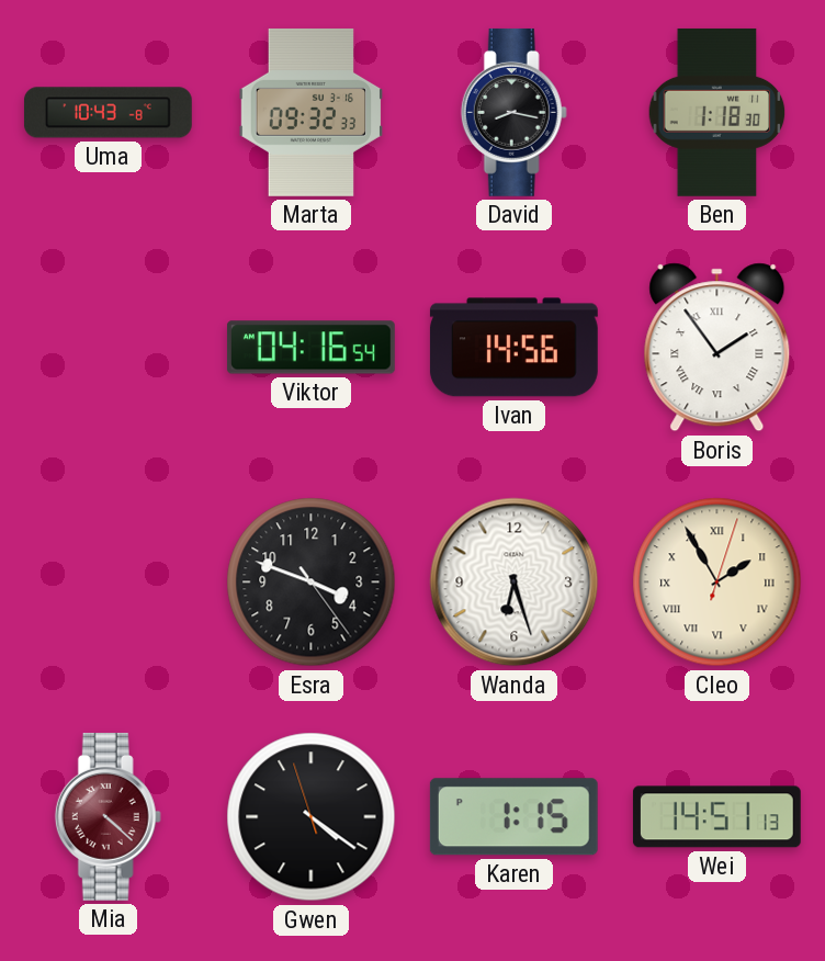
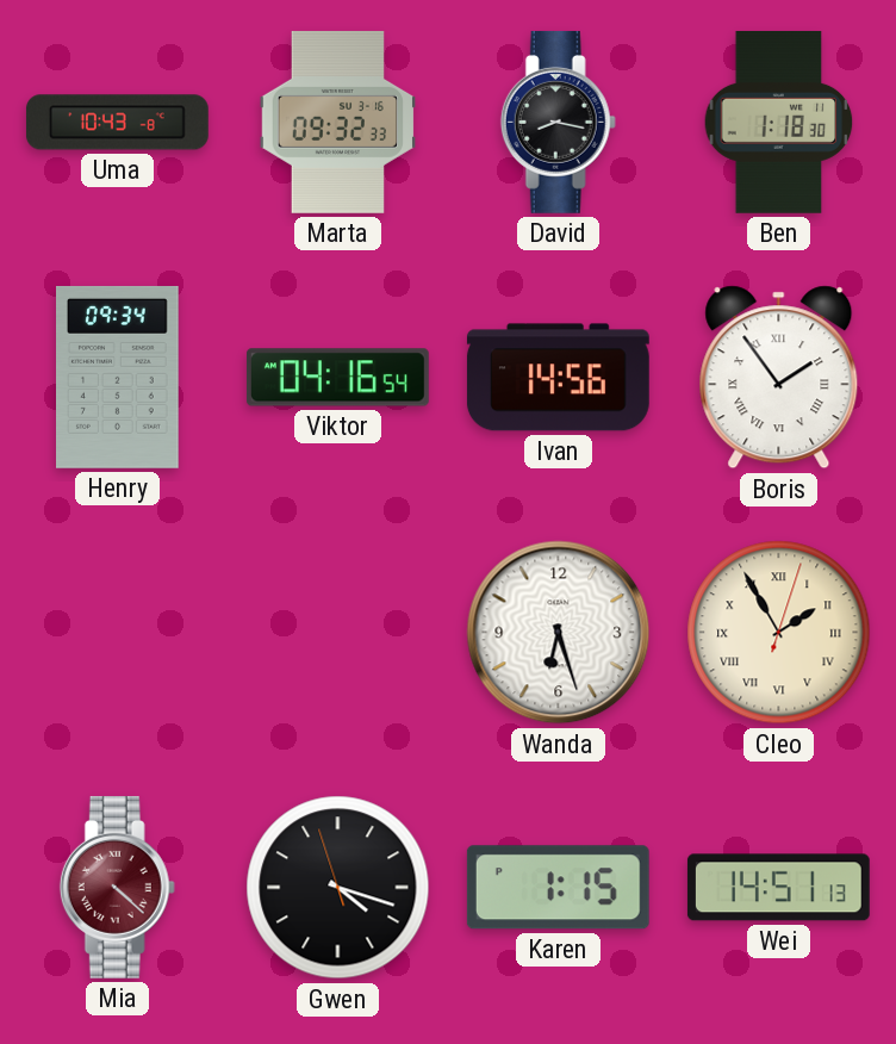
Henry: none -> 09:34
Esra: 3:48 -> none
Gwen: 4:20 -> 4:17
